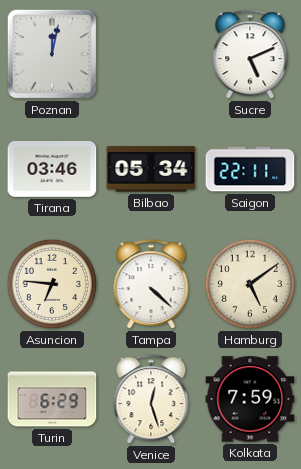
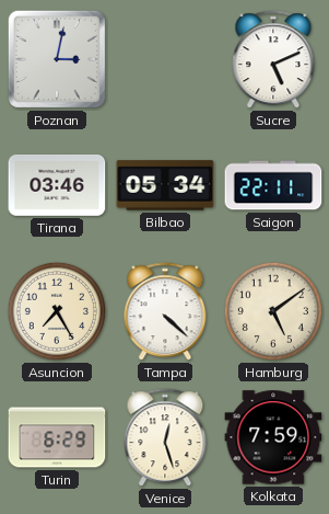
Poznan: 12:02 -> 3:02
Asuncion: 6:46 -> 7:25
